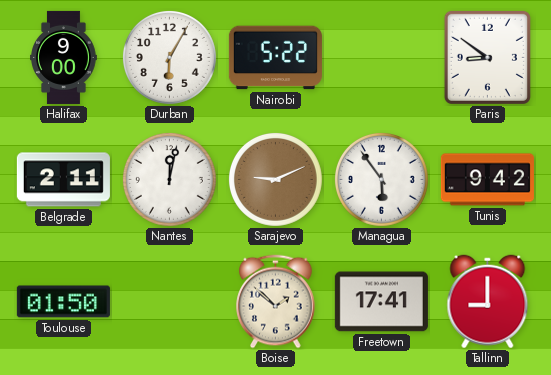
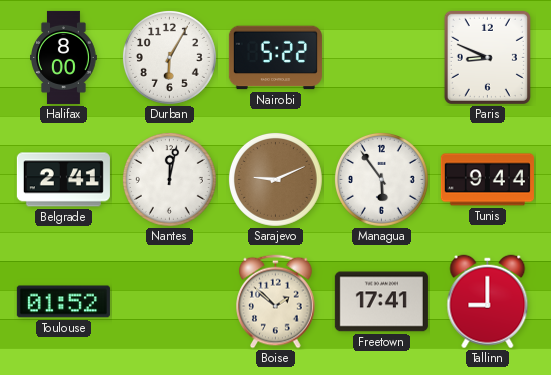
Halifax: 9:00 -> 8:00
Paris: 8:51 -> 8:49
Belgrade: 2:11 -> 2:41
Tunis: 9:42 -> 9:44
Toulouse: 01:50 -> 01:52
